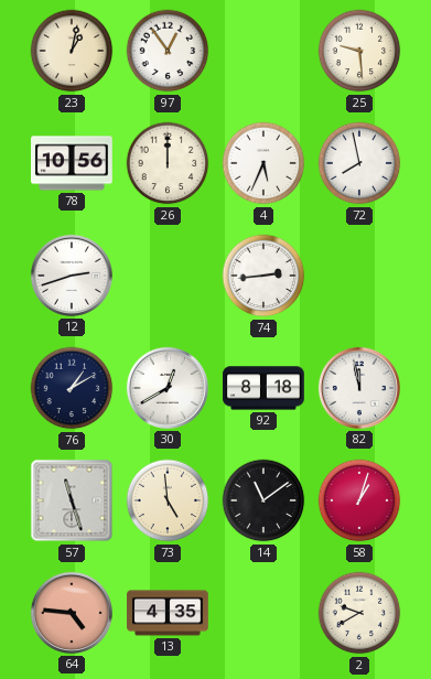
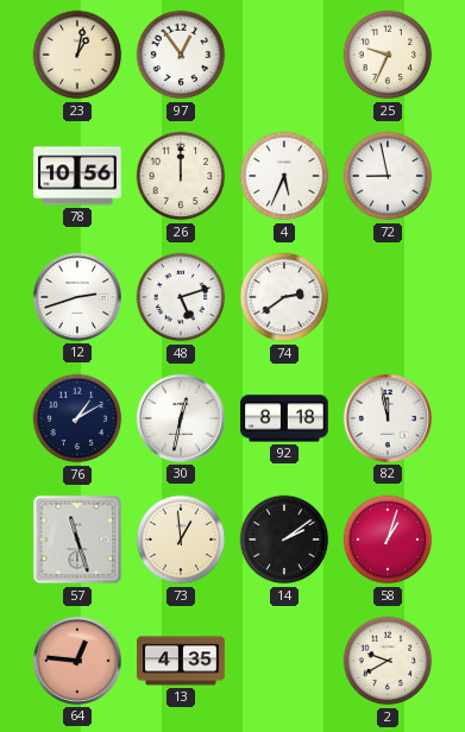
25: 9:29 -> 9:34
72: 7:58 -> 8:58
48: none -> 5:12
74: 2:44 -> 2:39
30: 12:40 -> 12:32
73: 4:59 -> 12:59
14: 11:09 -> 2:09
64: 4:46 -> 12:46
